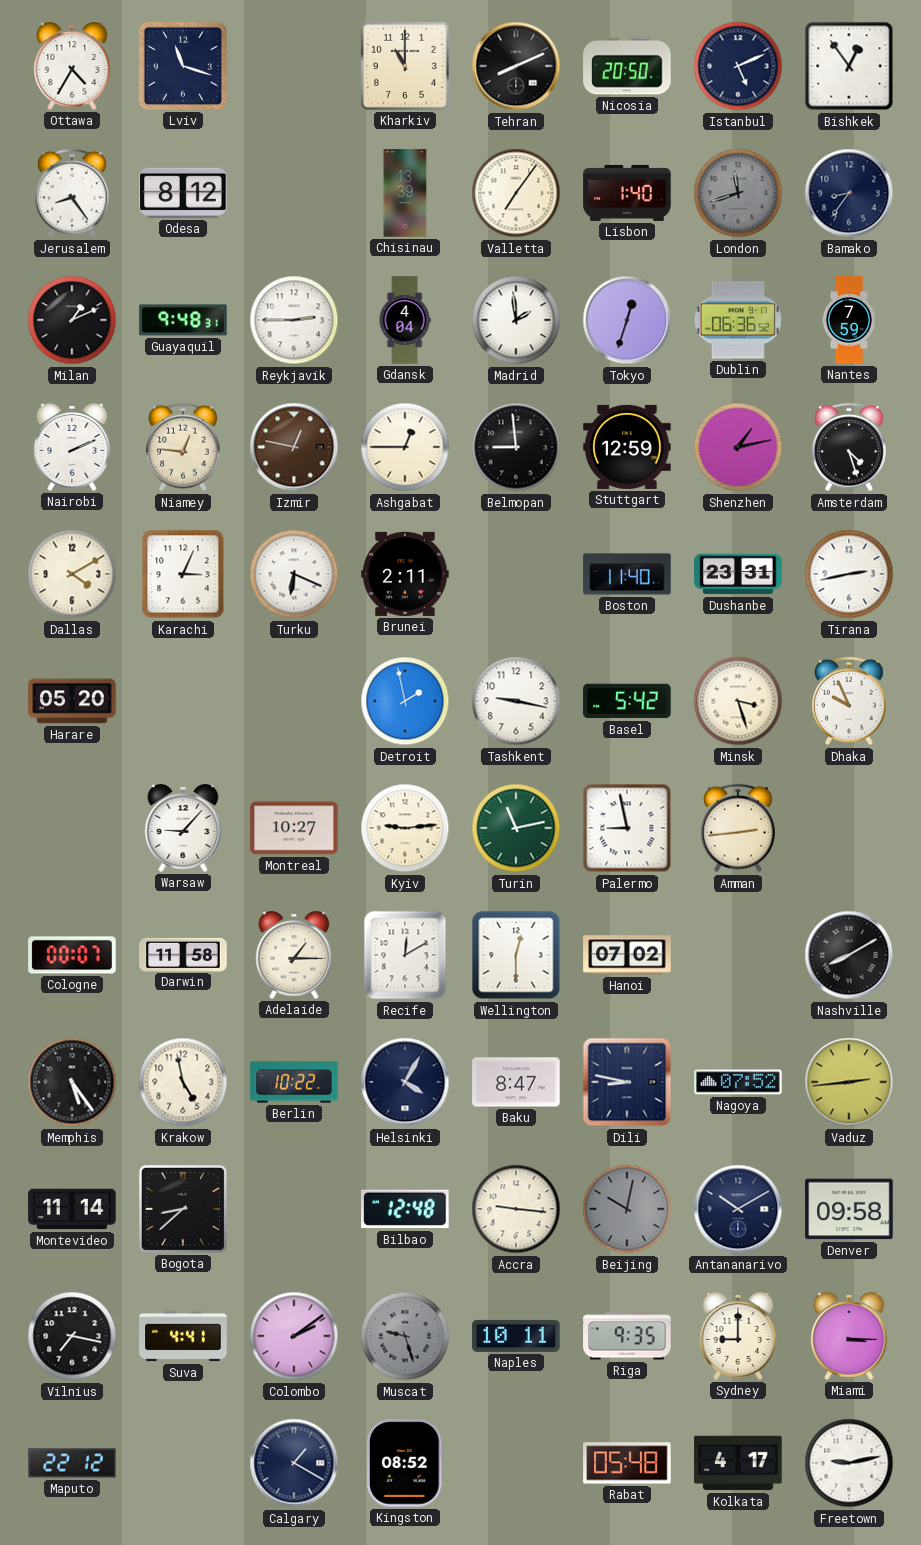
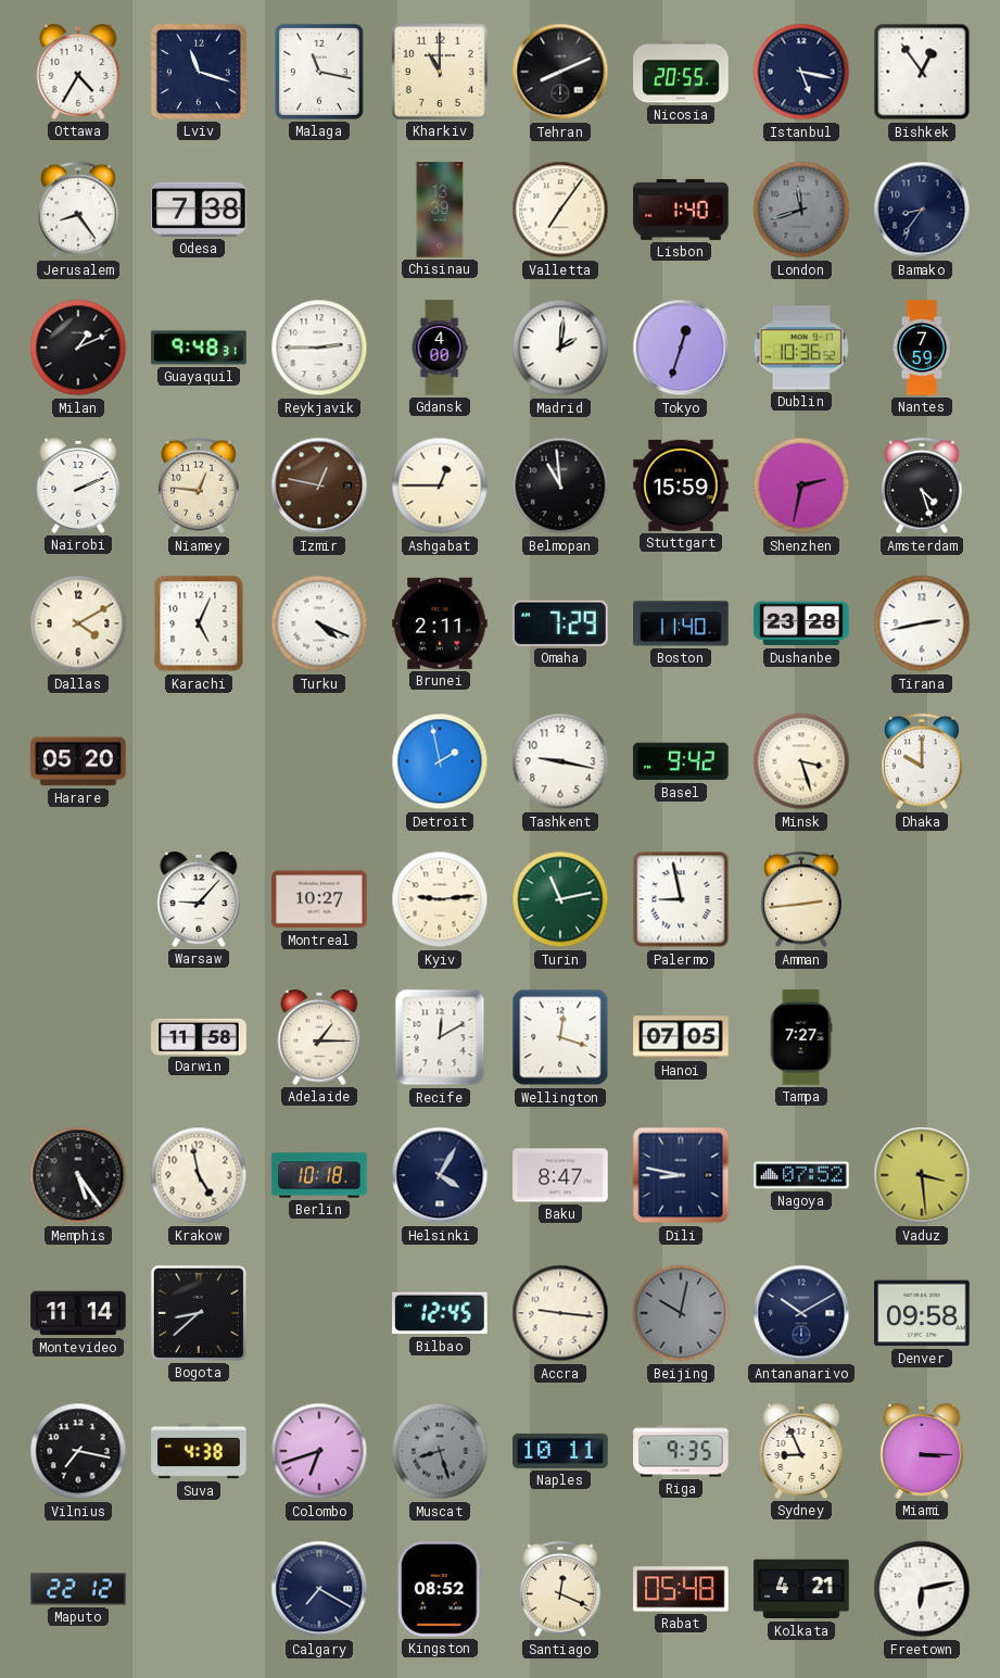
Malaga: none -> 11:17
Nicosia: 20:50 -> 20:55
Istanbul: 5:11 -> 5:17
Odesa: 8:12 -> 7:38
Gdansk: 4:04 -> 4:00
Madrid: 1:59 -> 2:01
Dublin: 06:36 -> 10:36
Belmopan: 8:59 -> 10:59
Stuttgart: 12:59 -> 15:59
Shenzhen: 1:13 -> 2:32
Karachi: 3:04 -> 5:04
Turku: 6:19 -> 4:19
Omaha: none -> 7:29
Dushanbe: 23:31 -> 23:28
Basel: 5:42 -> 9:42
Dhaka: 9:56 -> 10:00
Cologne: 00:07 -> none
Wellington: 12:30 -> 12:18
Hanoi: 07:02 -> 07:05
Tampa: none -> 7:27
Nashville: 8:10 -> none
Berlin: 10:22 -> 10:18
Vaduz: 2:44 -> 3:29
Bilbao: 12:48 -> 12:45
Suva: 4:41 -> 4:38
Colombo: 2:09 -> 6:42
Muscat: 9:27 -> 8:27
Sydney: 9:00 -> 8:56
Calgary: 1:20 -> 7:20
Santiago: none -> 12:19
Kolkata: 4:17 -> 4:21
Freetown: 9:13 -> 6:13
